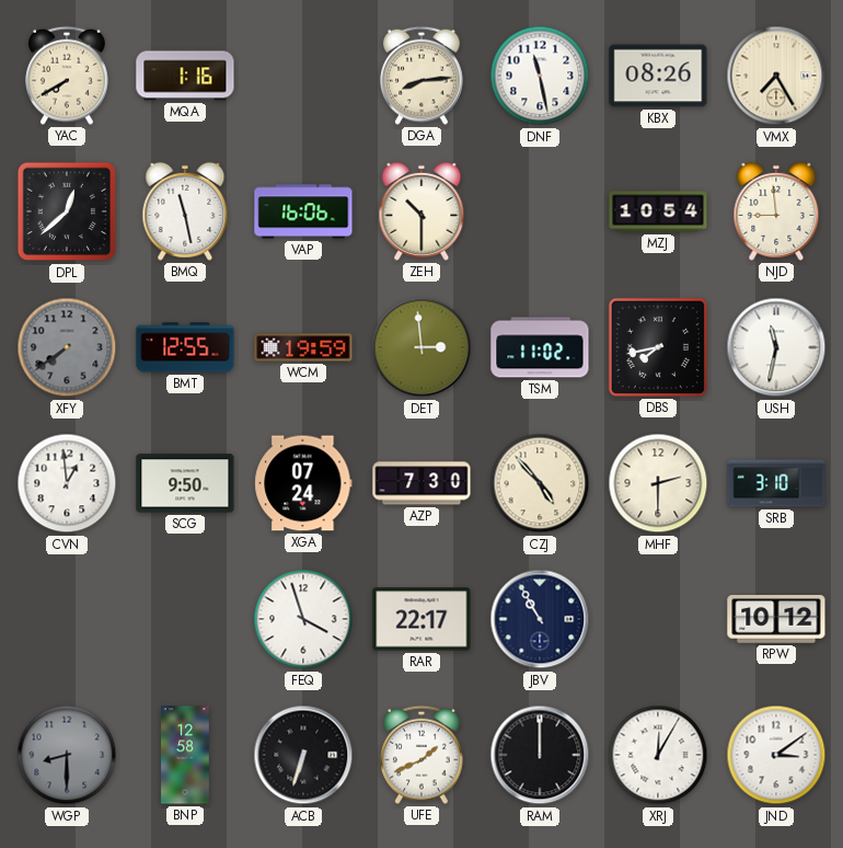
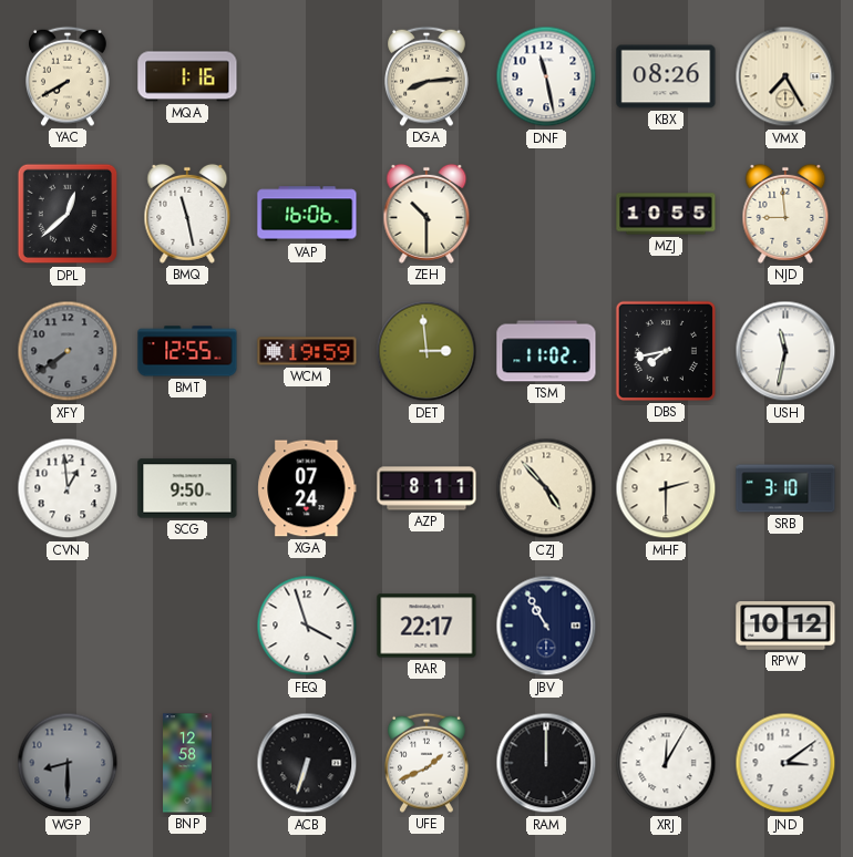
MZJ: 10:54 -> 10:55
AZP: 7:30 -> 8:11
